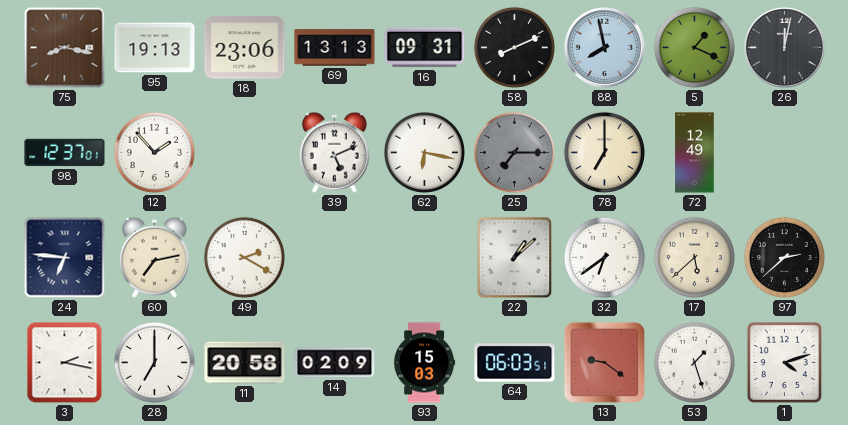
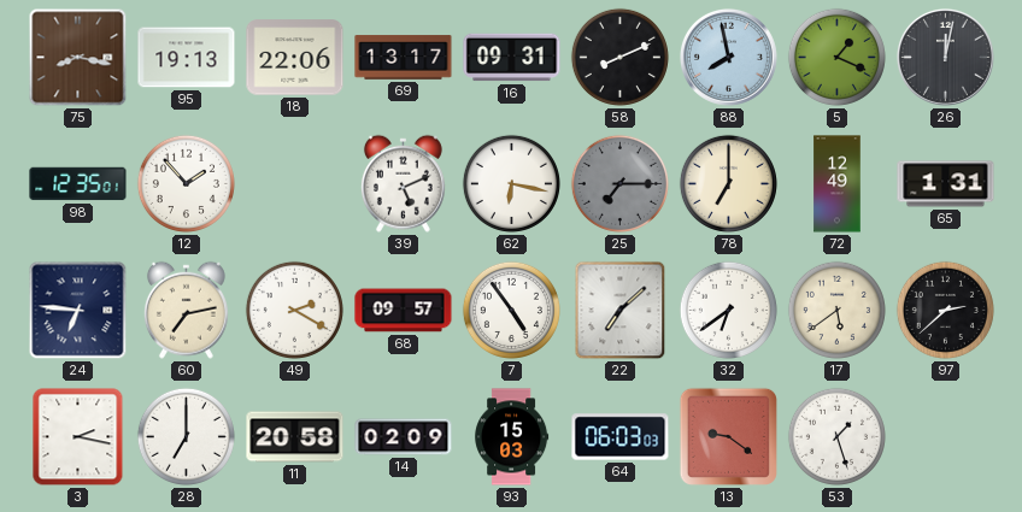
18: 23:06 -> 22:06
69: 13:13 -> 13:17
98: 12:37 -> 12:35
65: none -> 1:31
68: none -> 09:57
7: none -> 4:54
22: 1:08 -> 7:08
17: 5:38 -> 5:39
64: 06:03:51 -> 06:03:03
1: 4:12 -> none
